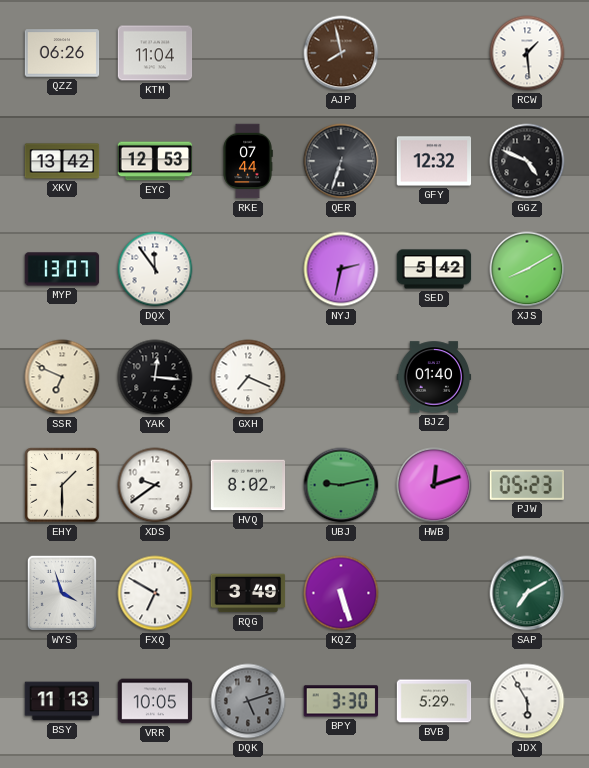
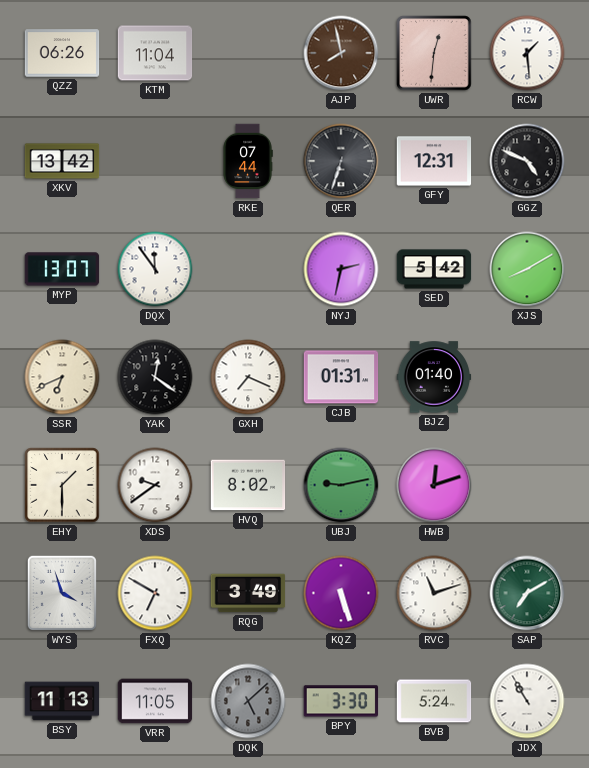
UWR: none -> 12:31
EYC: 12:53 -> none
GFY: 12:32 -> 12:31
SSR: 6:49 -> 6:41
YAK: 12:16 -> 12:21
CJB: none -> 01:31
PJW: 05:23 -> none
RVC: none -> 11:12
VRR: 10:05 -> 11:05
DQK: 5:12 -> 5:08
BVB: 5:29 -> 5:24
JDX: 5:55 -> 10:55
